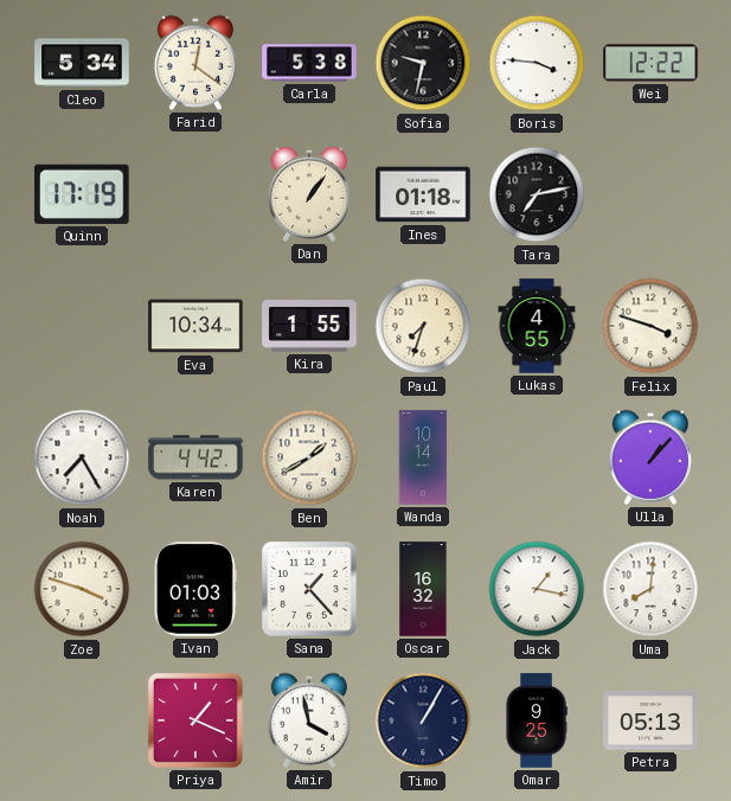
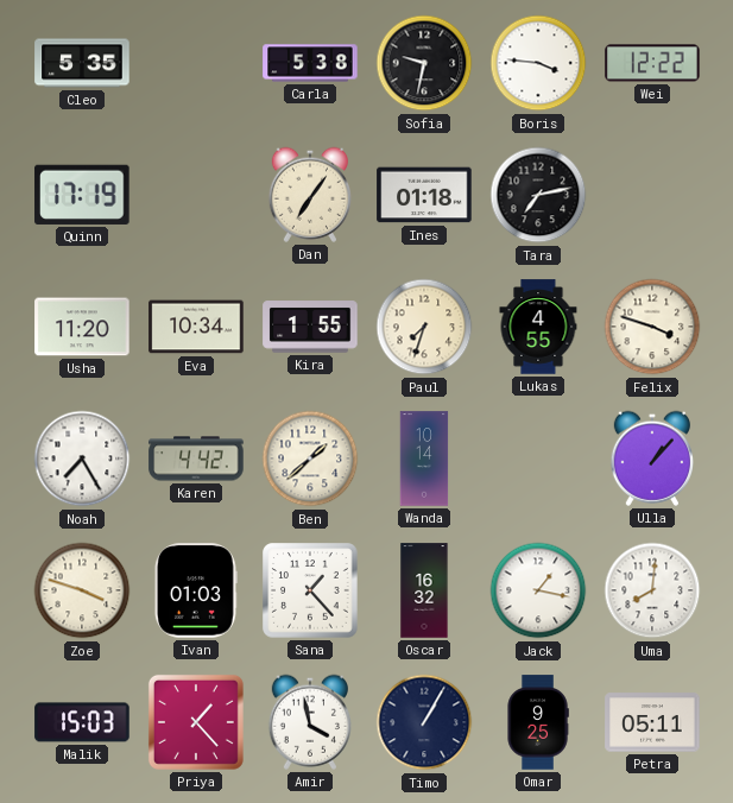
Cleo: 5:34 -> 5:35
Farid: 12:21 -> none
Dan: 1:06 -> 7:06
Usha: none -> 11:20
Ben: 1:40 -> 1:38
Malik: none -> 15:03
Priya: 1:19 -> 1:23
Petra: 05:13 -> 05:11
